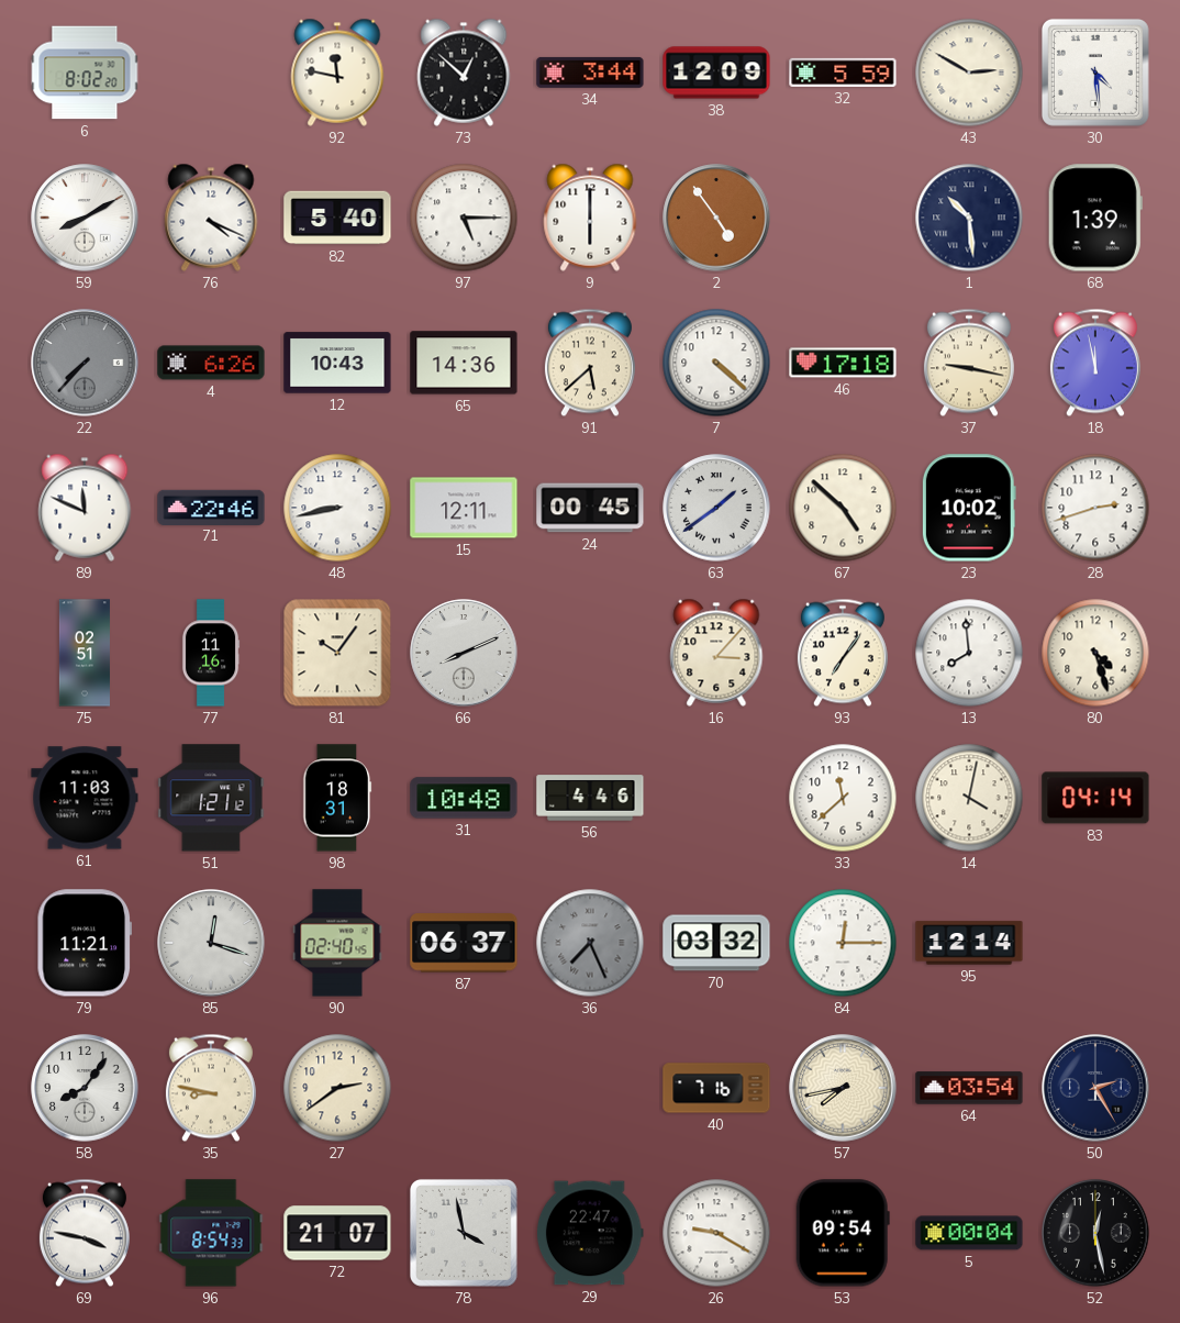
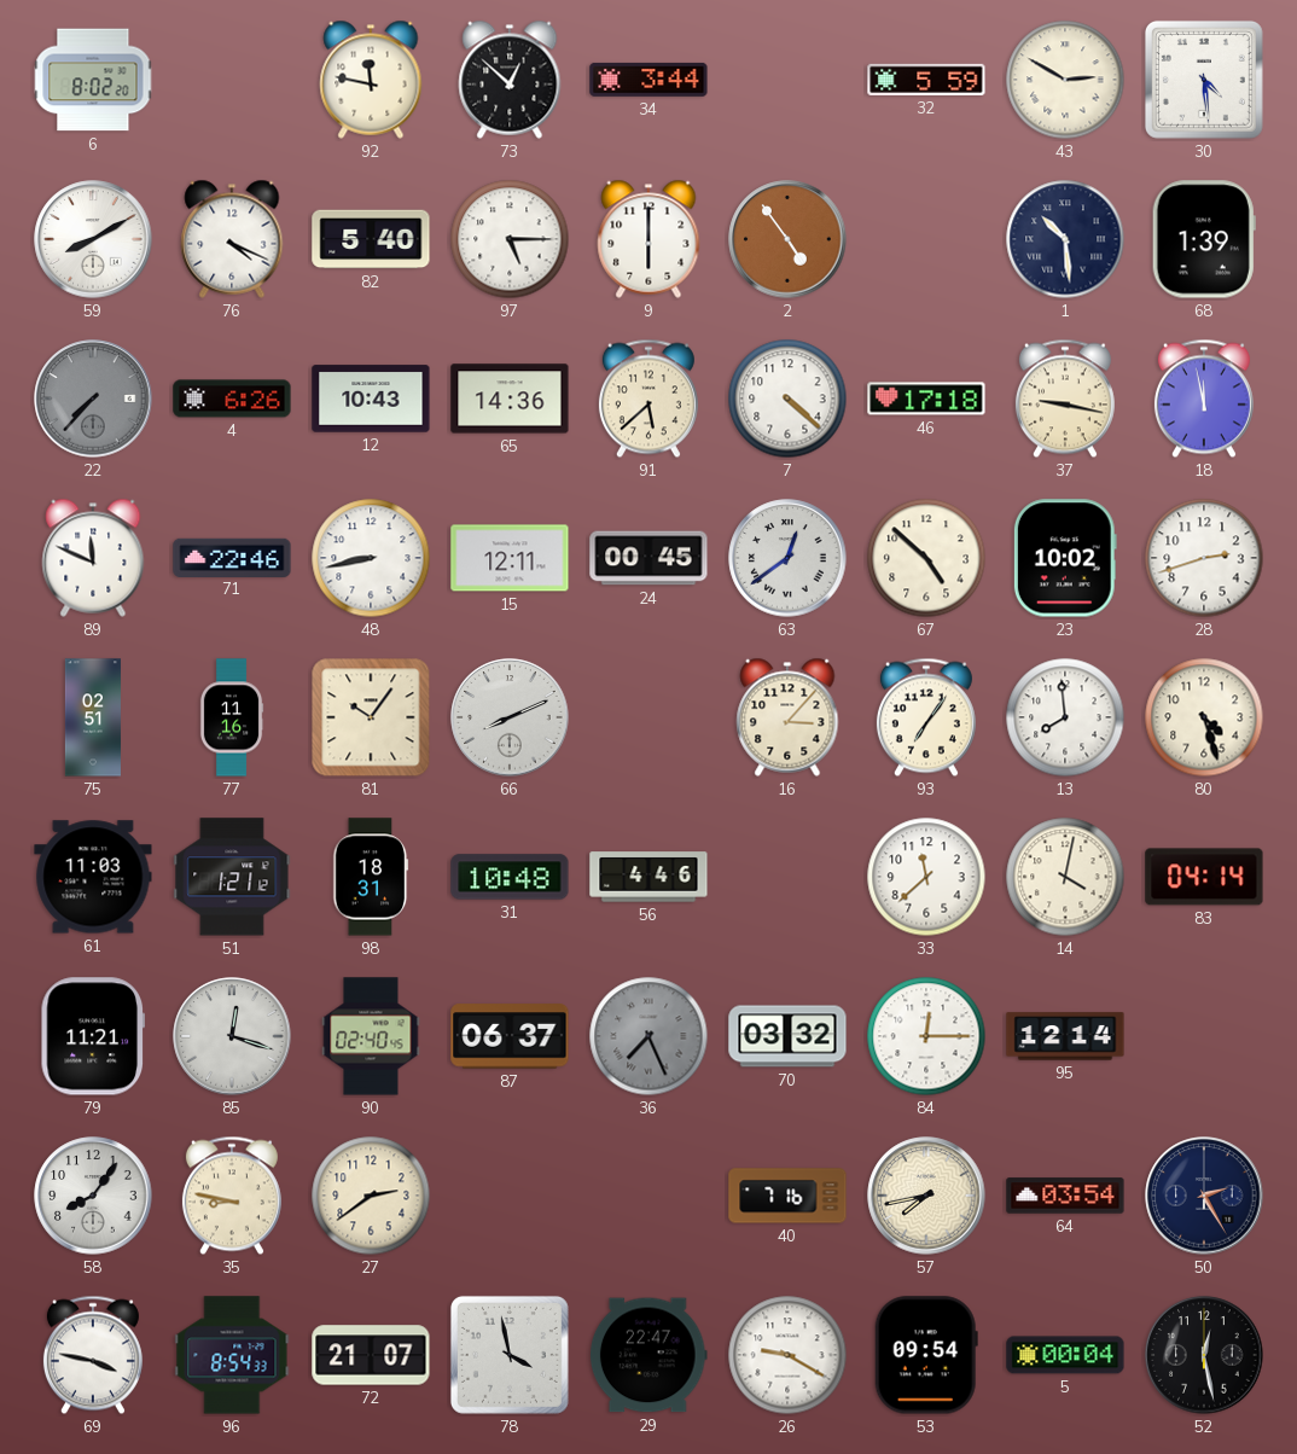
38: 12:09 -> none
63: 1:39 -> 12:39
